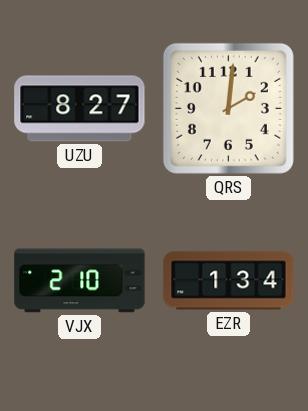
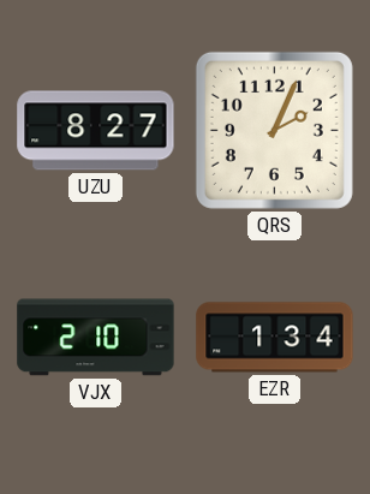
QRS: 2:01 -> 2:04
